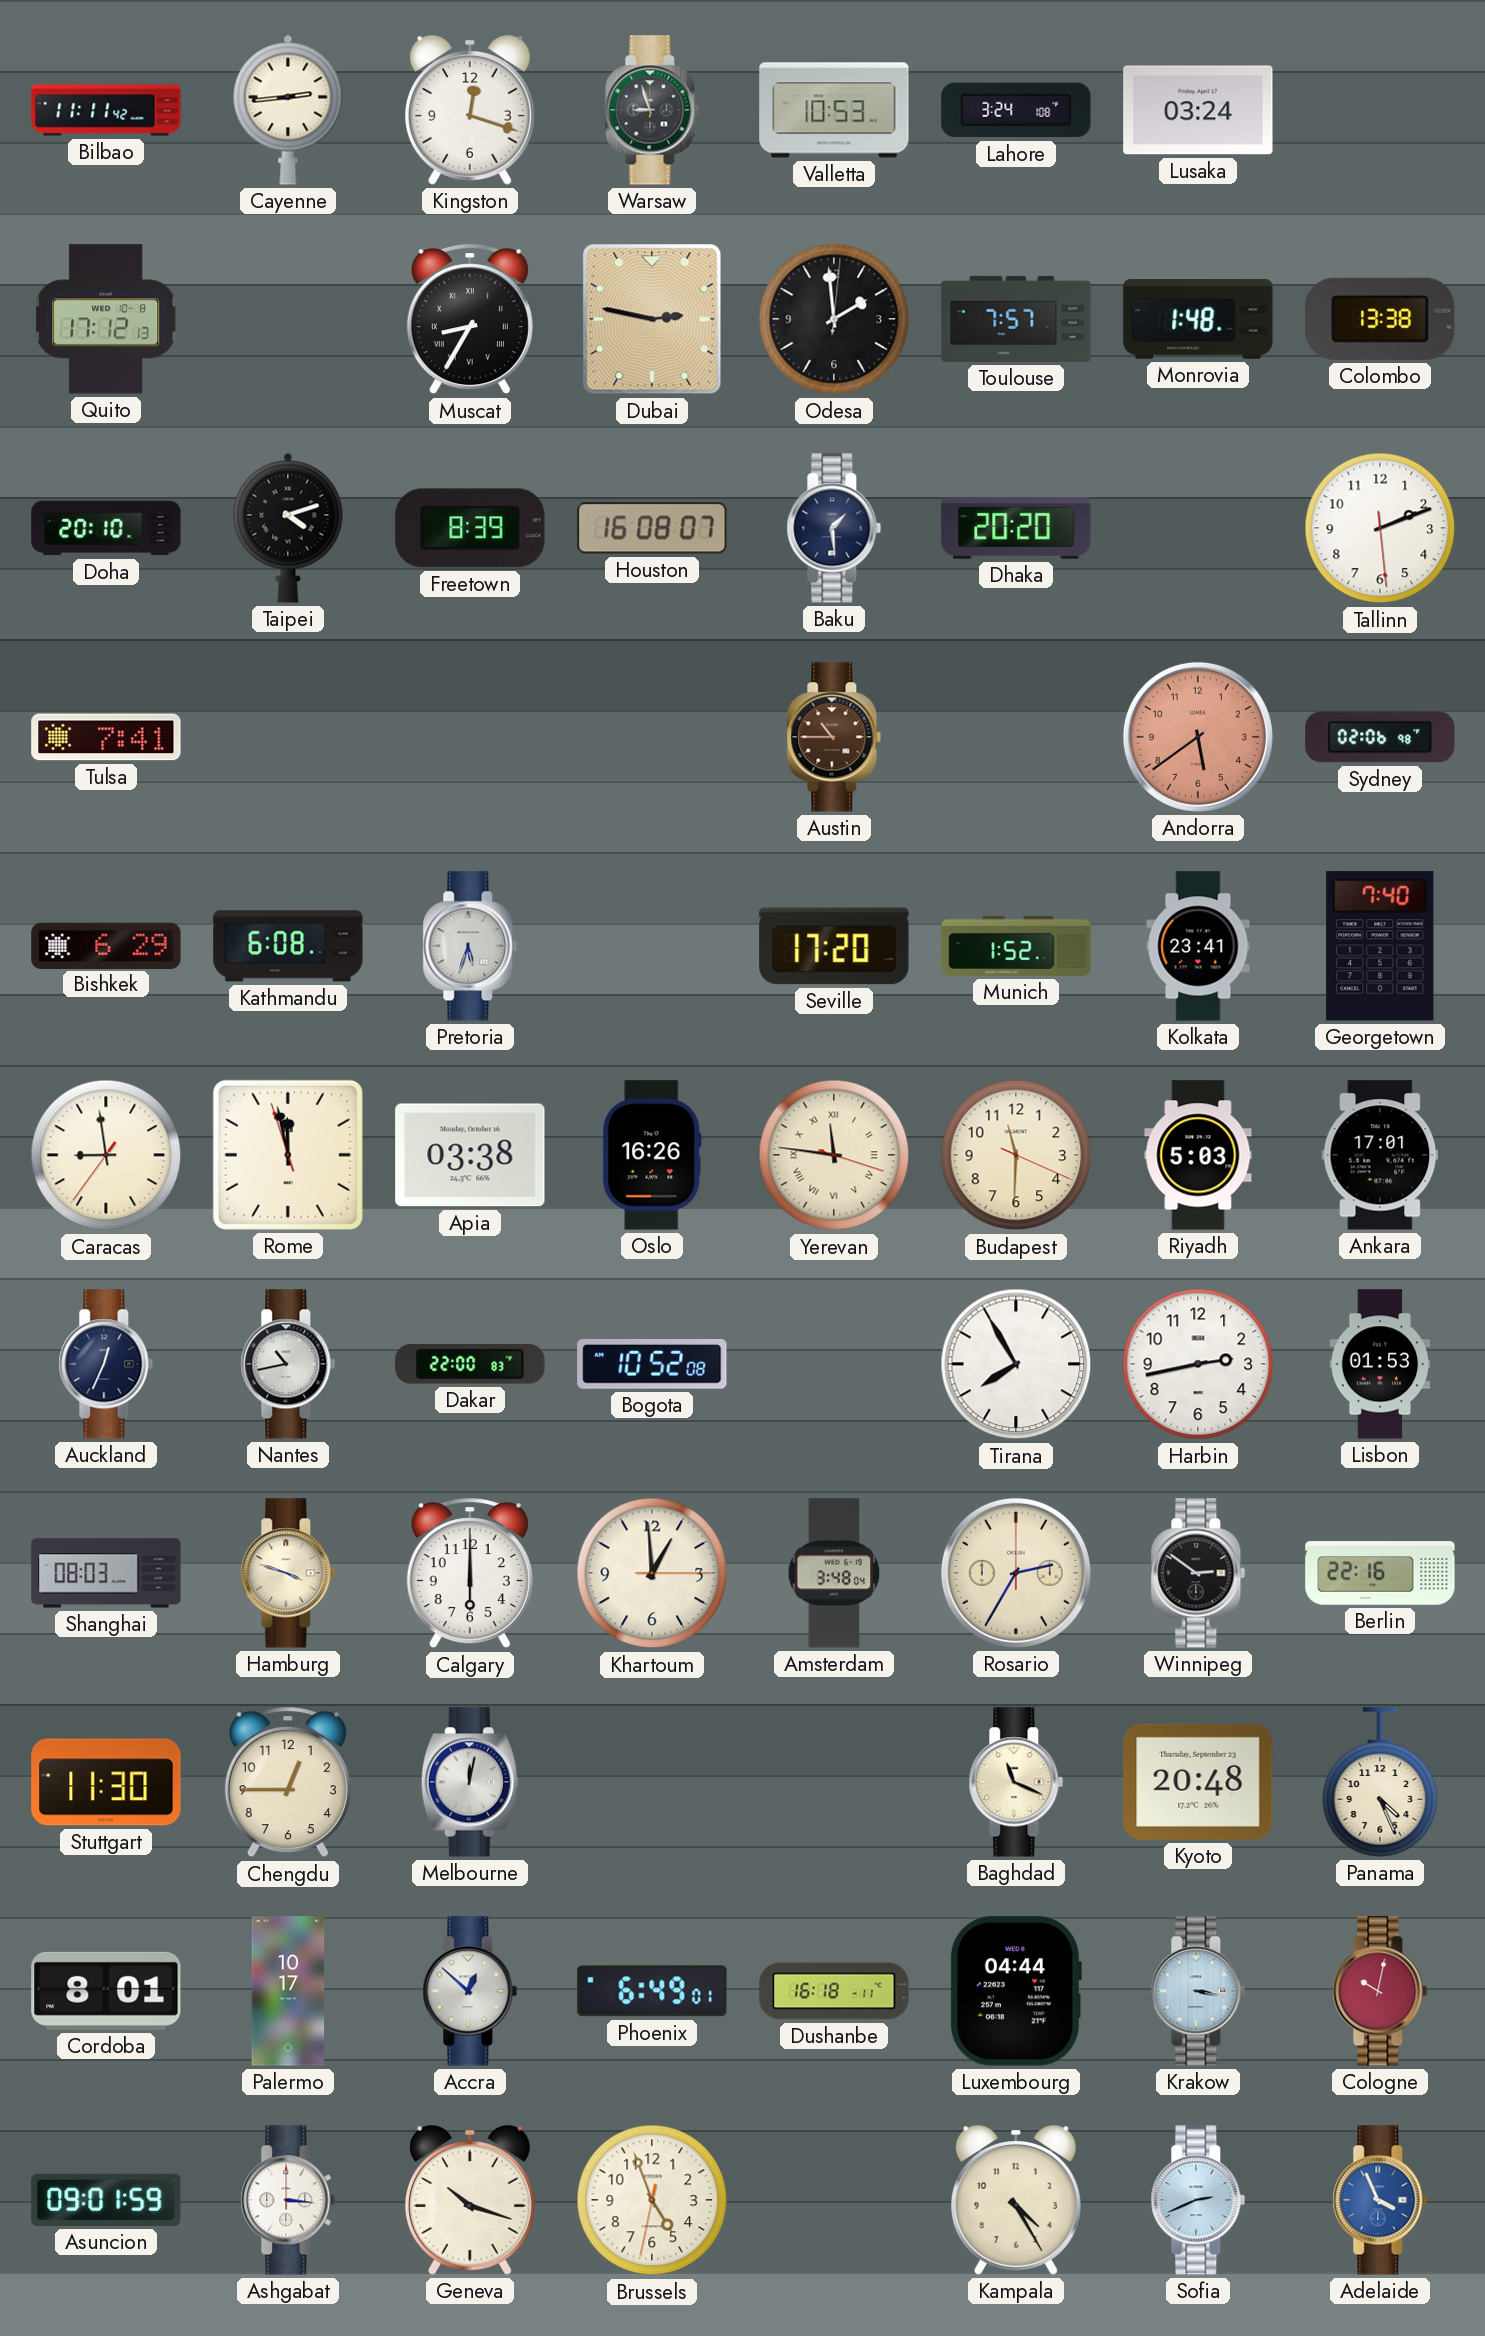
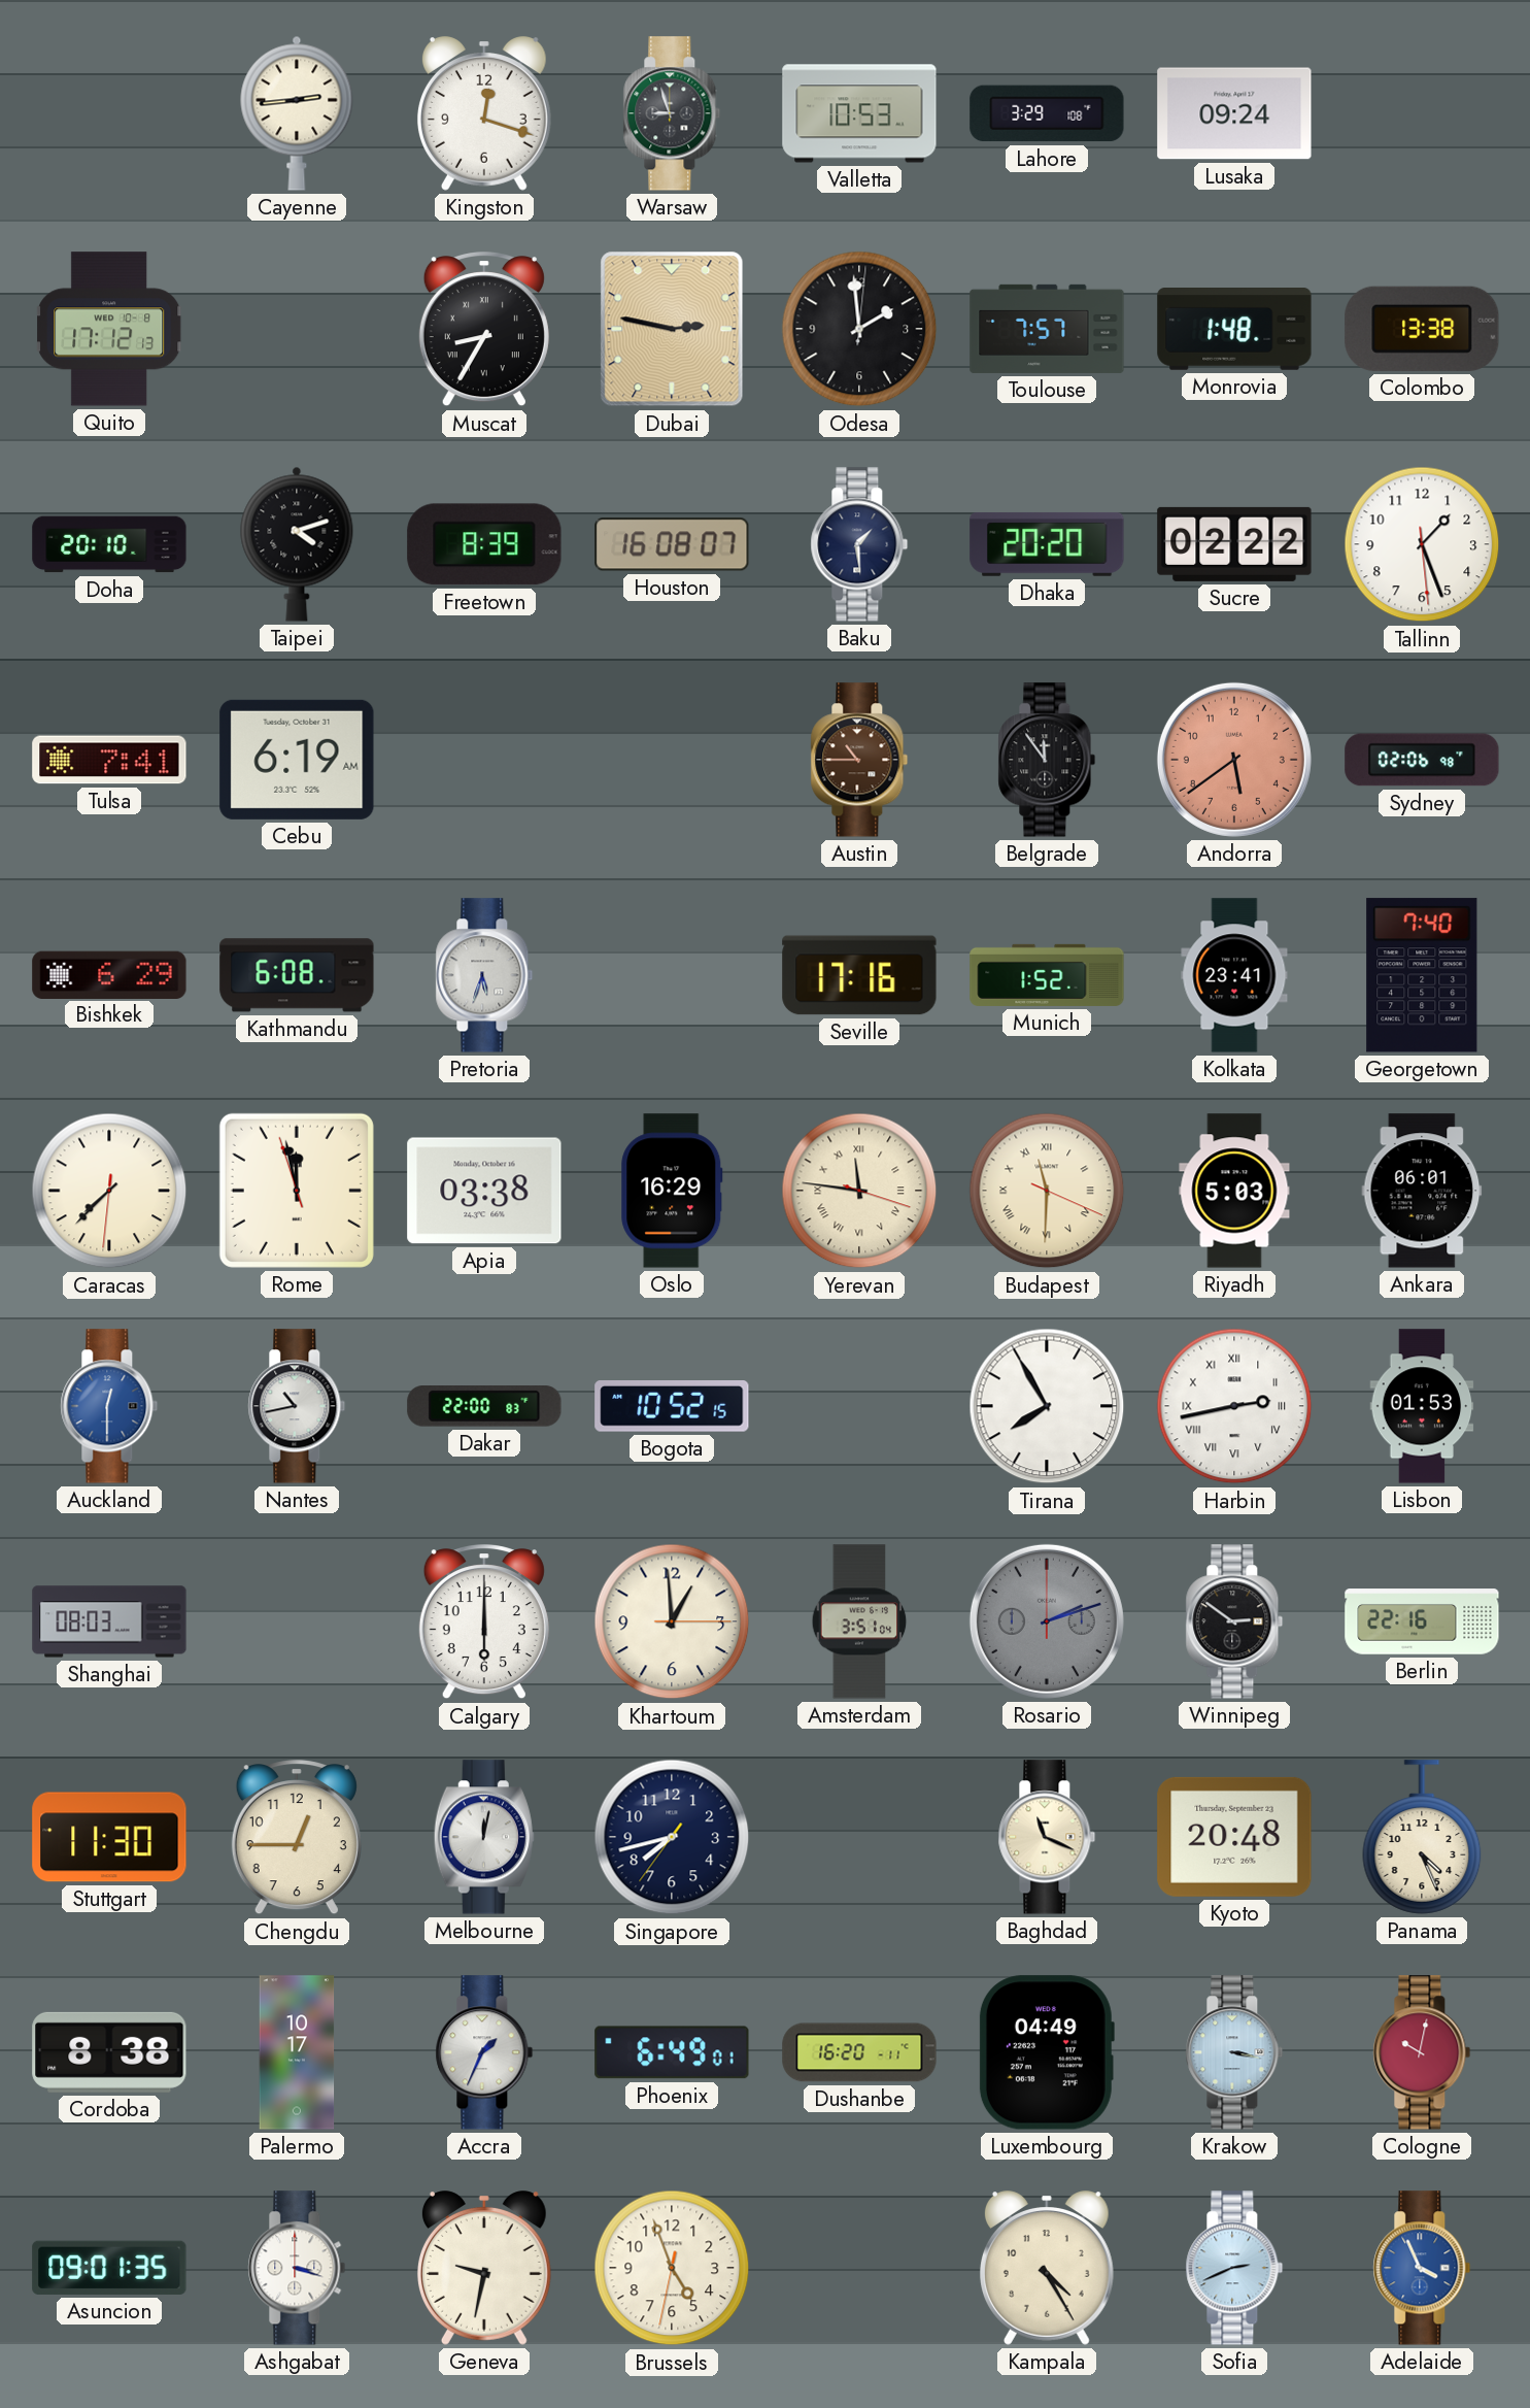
Bilbao: 11:11 -> none
Lahore: 3:24 -> 3:29
Lusaka: 03:24 -> 09:24
Sucre: none -> 02:22
Tallinn: 2:11 -> 1:26
Cebu: none -> 6:19
Belgrade: none -> 11:54
Seville: 17:20 -> 17:16
Caracas: 8:58 -> 7:37
Oslo: 16:26 -> 16:29
Budapest numerals: Arabic -> Roman
Ankara: 17:01 -> 06:01
Auckland: 12:34 -> 12:30
Auckland dial: navy -> blue
Bogota: 10:52:08 -> 10:52:15
Harbin numerals: Arabic -> Roman
Hamburg: 3:48 -> none
Amsterdam: 3:48 -> 3:51
Rosario: 2:35 -> 2:12
Rosario dial: cream -> grey
Singapore: none -> 7:42
Cordoba: 8:01 -> 8:38
Accra: 12:52 -> 1:34
Dushanbe: 16:18 -> 16:20
Luxembourg: 04:44 -> 04:49
Asuncion: 09:01:59 -> 09:01:35
Ashgabat: 3:16 -> 3:18
Geneva: 10:18 -> 9:32
